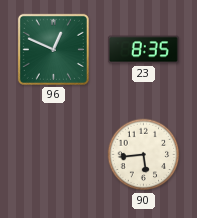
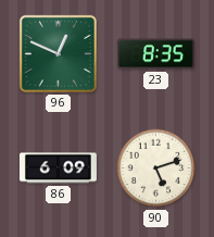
86: none -> 6:09
90: 5:44 -> 5:12
